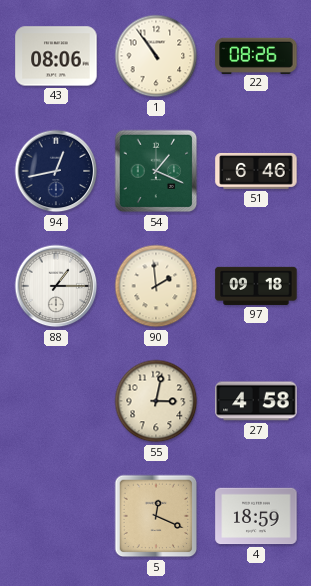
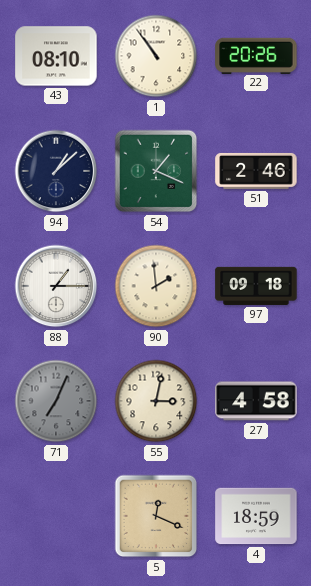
43: 08:06 -> 08:10
22: 08:26 -> 20:26
94: 12:43 -> 1:08
51: 6:46 -> 2:46
71: none -> 7:04
